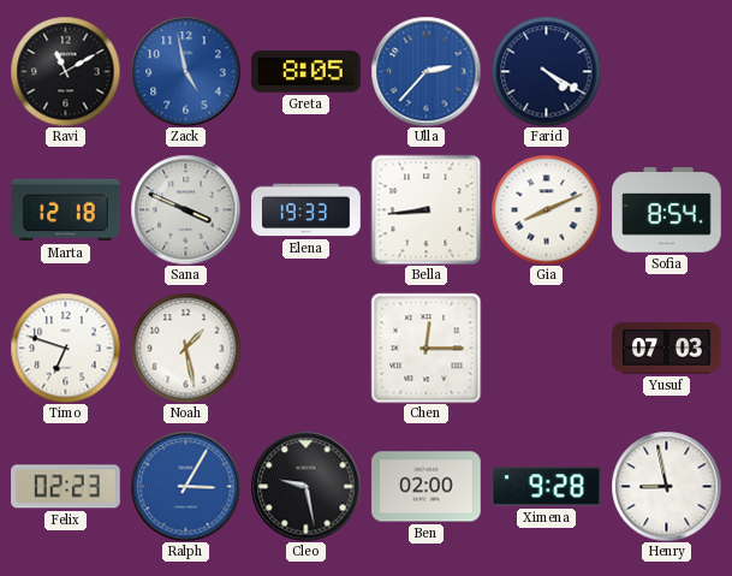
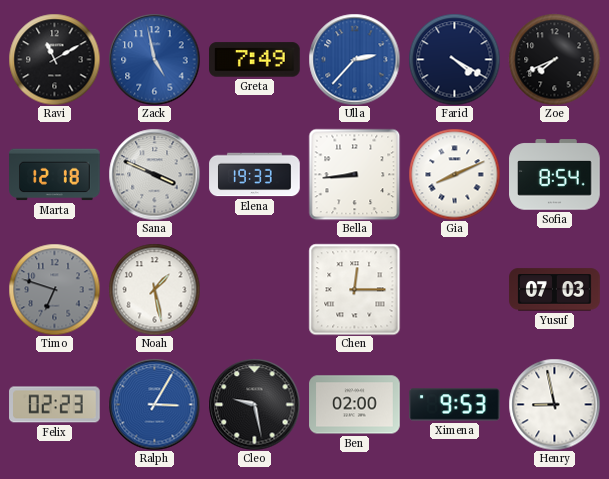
Greta: 8:05 -> 7:49
Zoe: none -> 7:41
Timo dial: white -> grey
Ximena: 9:28 -> 9:53
